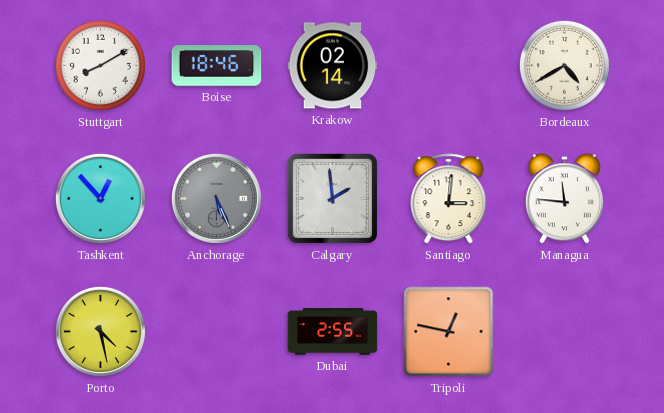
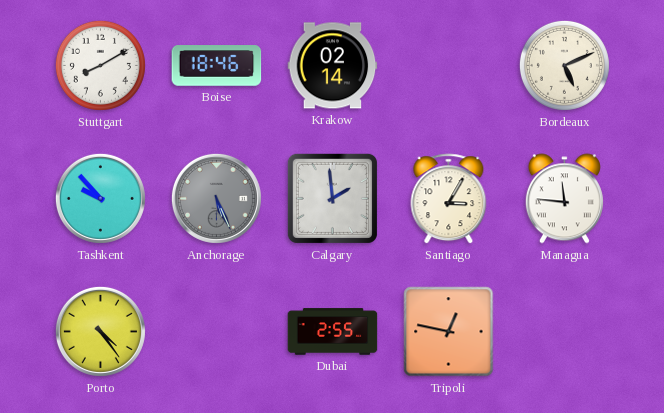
Bordeaux: 4:40 -> 5:11
Tashkent: 12:53 -> 9:53
Santiago: 3:01 -> 3:05
Porto: 4:28 -> 4:24
